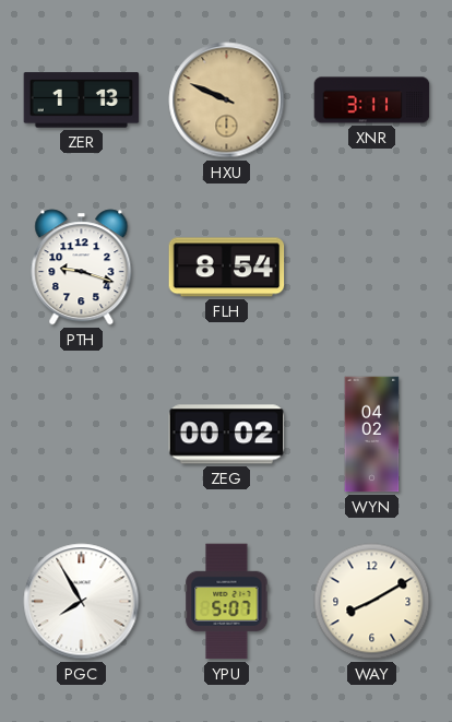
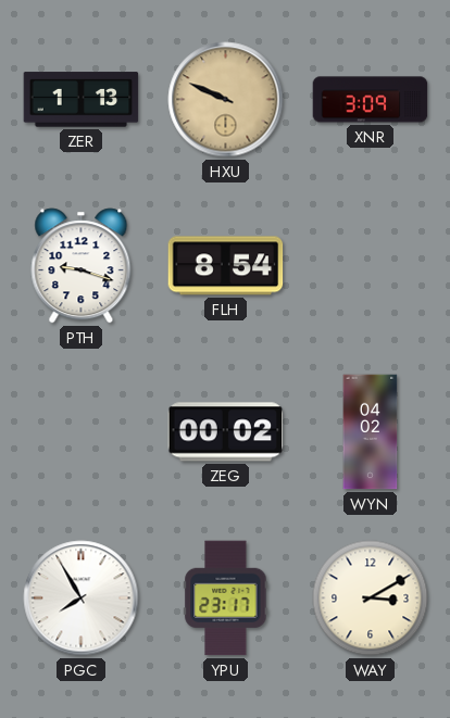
XNR: 3:11 -> 3:09
YPU: 5:07 -> 23:17
WAY: 8:10 -> 3:10
